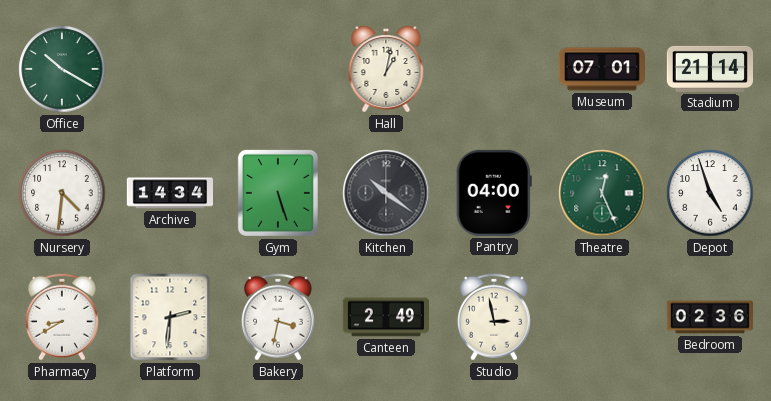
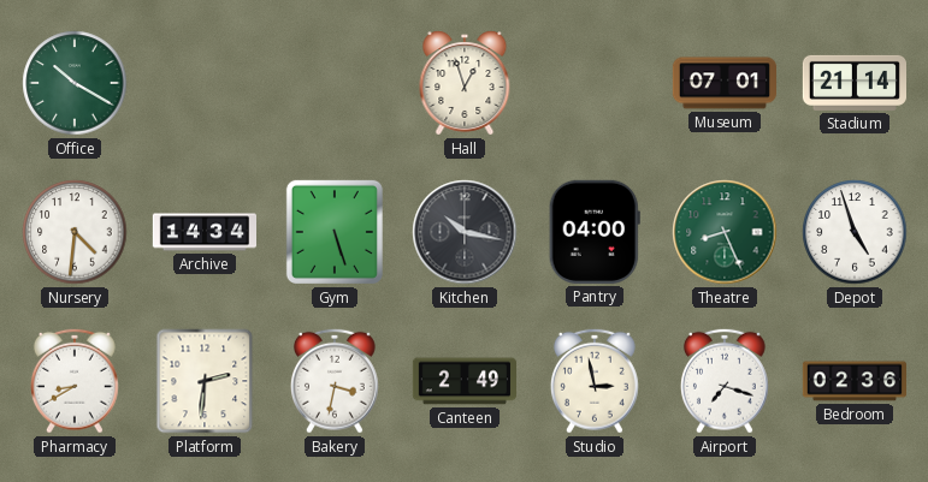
Hall: 1:02 -> 12:57
Kitchen: 10:21 -> 10:17
Theatre: 12:26 -> 8:26
Airport: none -> 7:18
